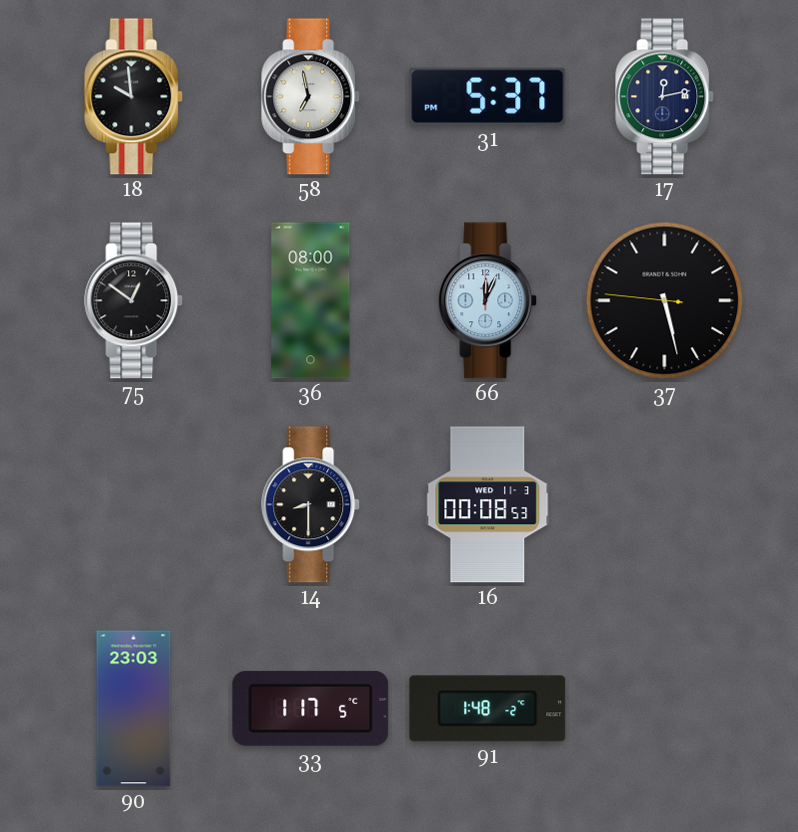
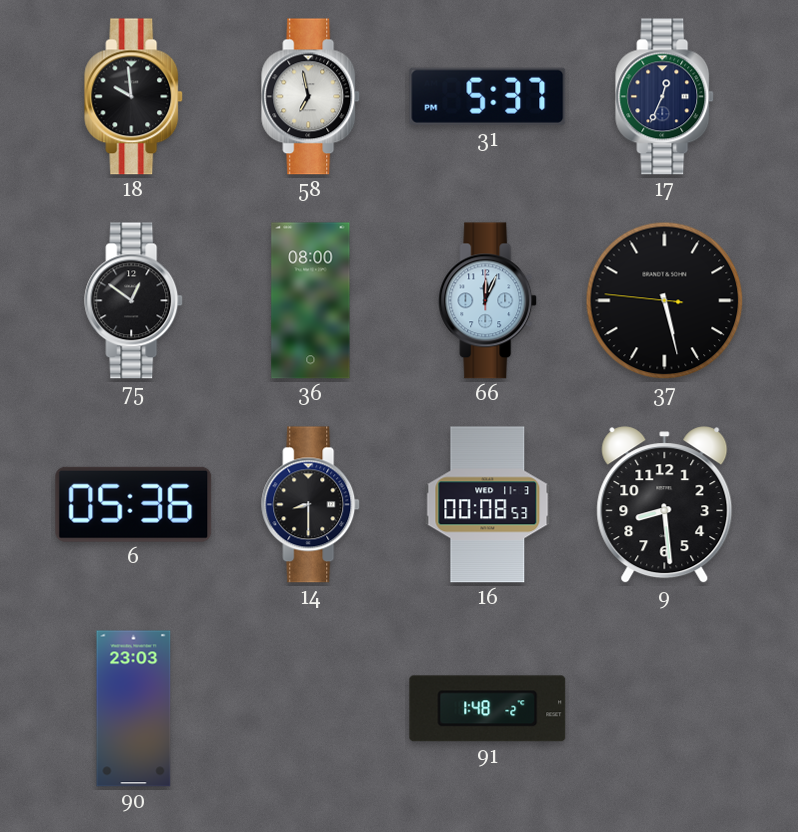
17: 12:13 -> 12:34
6: none -> 05:36
9: none -> 8:29
33: 1:17 -> none
